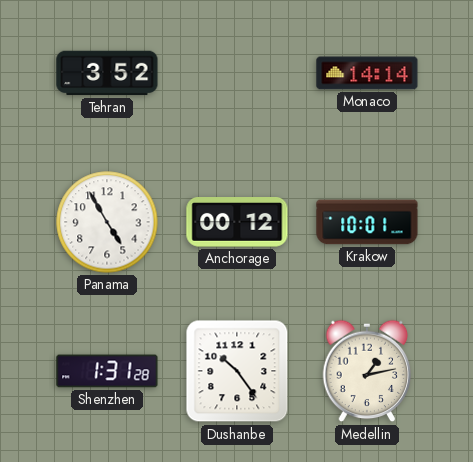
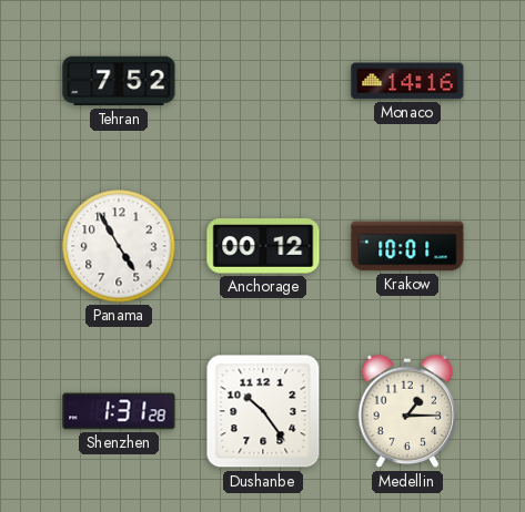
Tehran: 3:52 -> 7:52
Monaco: 14:14 -> 14:16
Medellin: 1:13 -> 1:15
